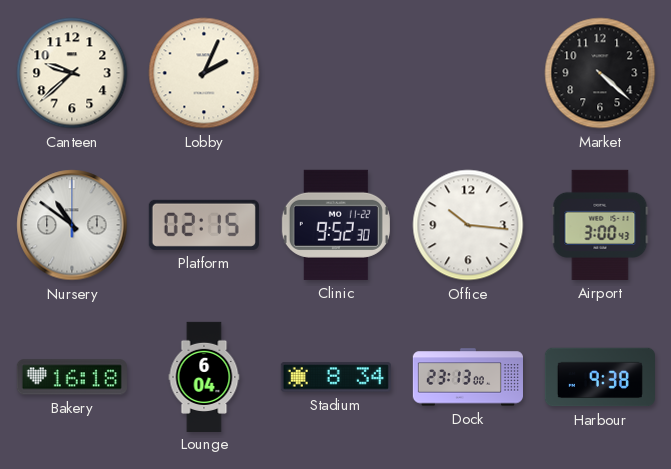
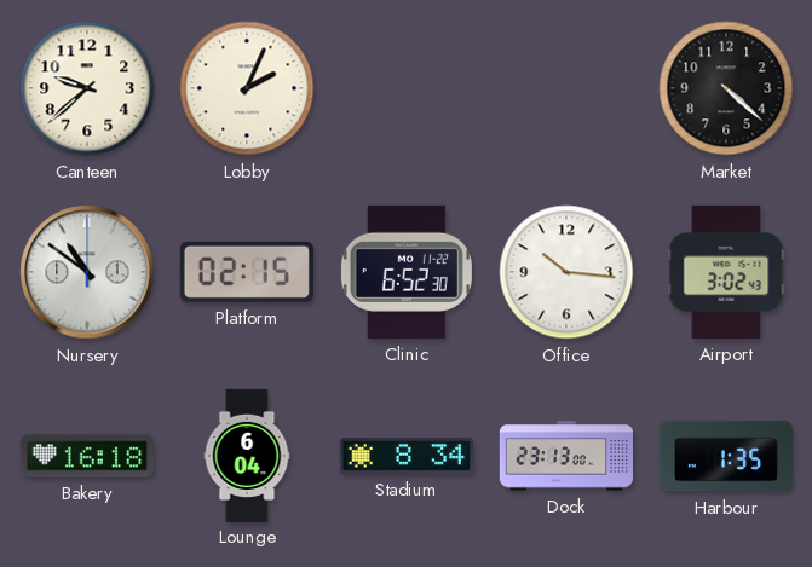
Clinic: 9:52 -> 6:52
Airport: 3:00 -> 3:02
Harbour: 9:38 -> 1:35
